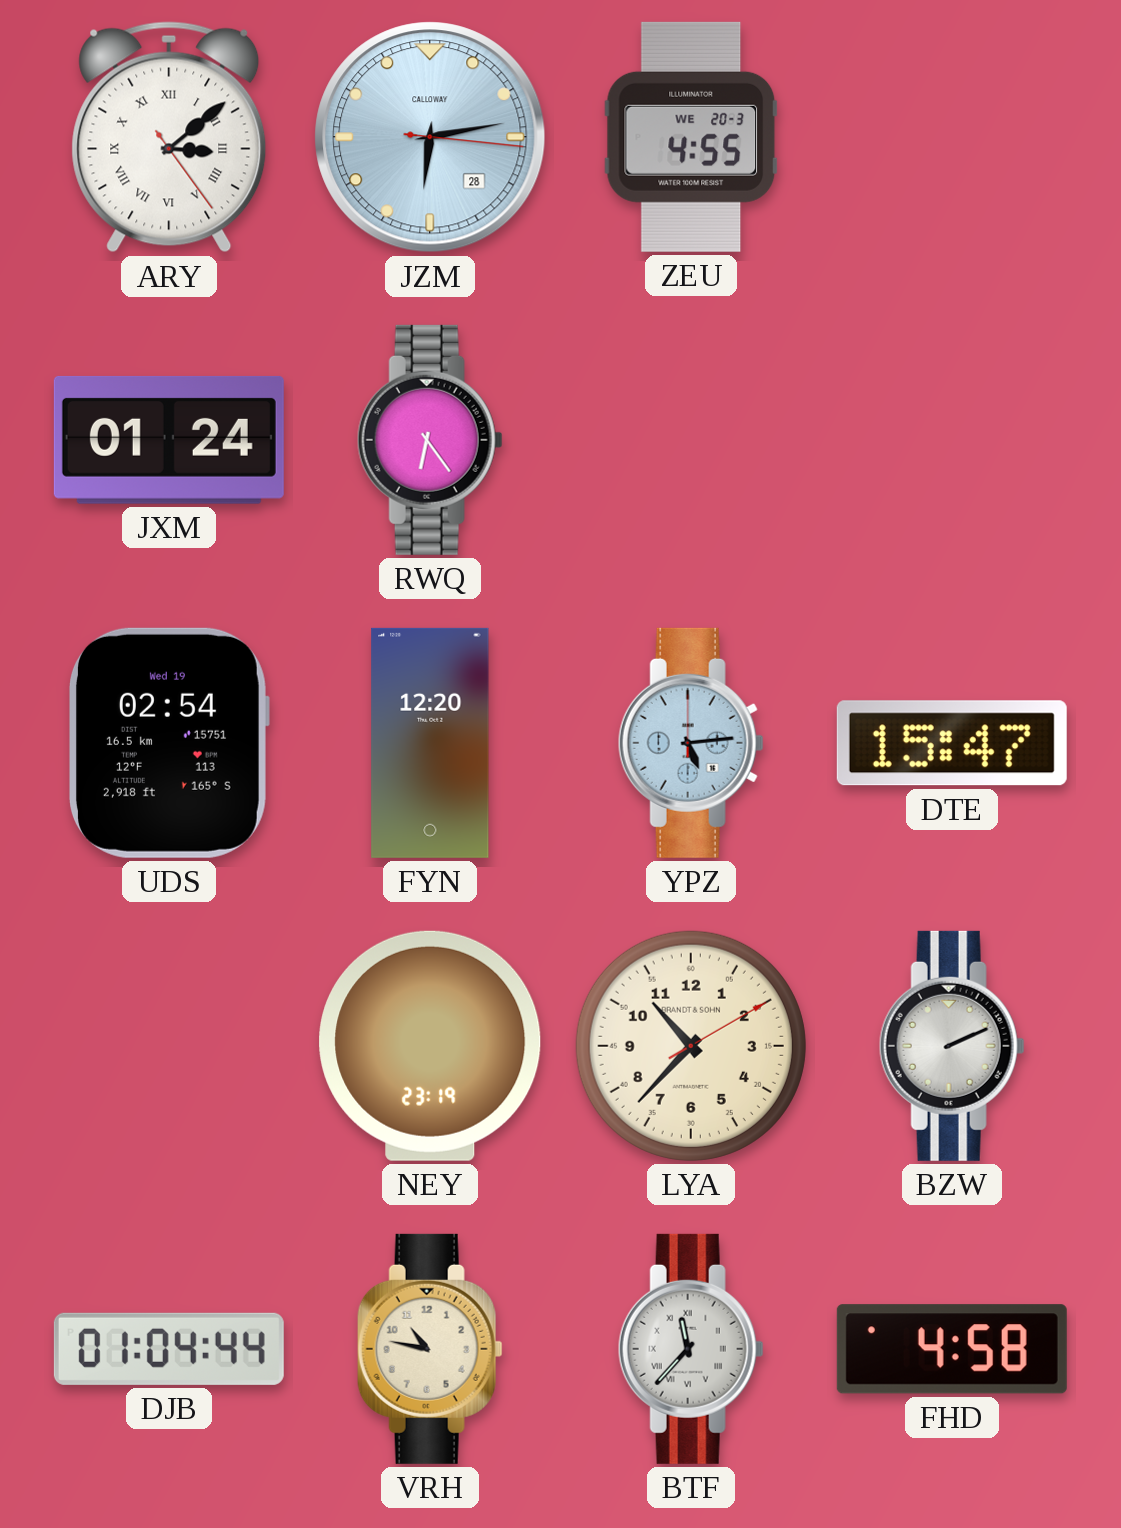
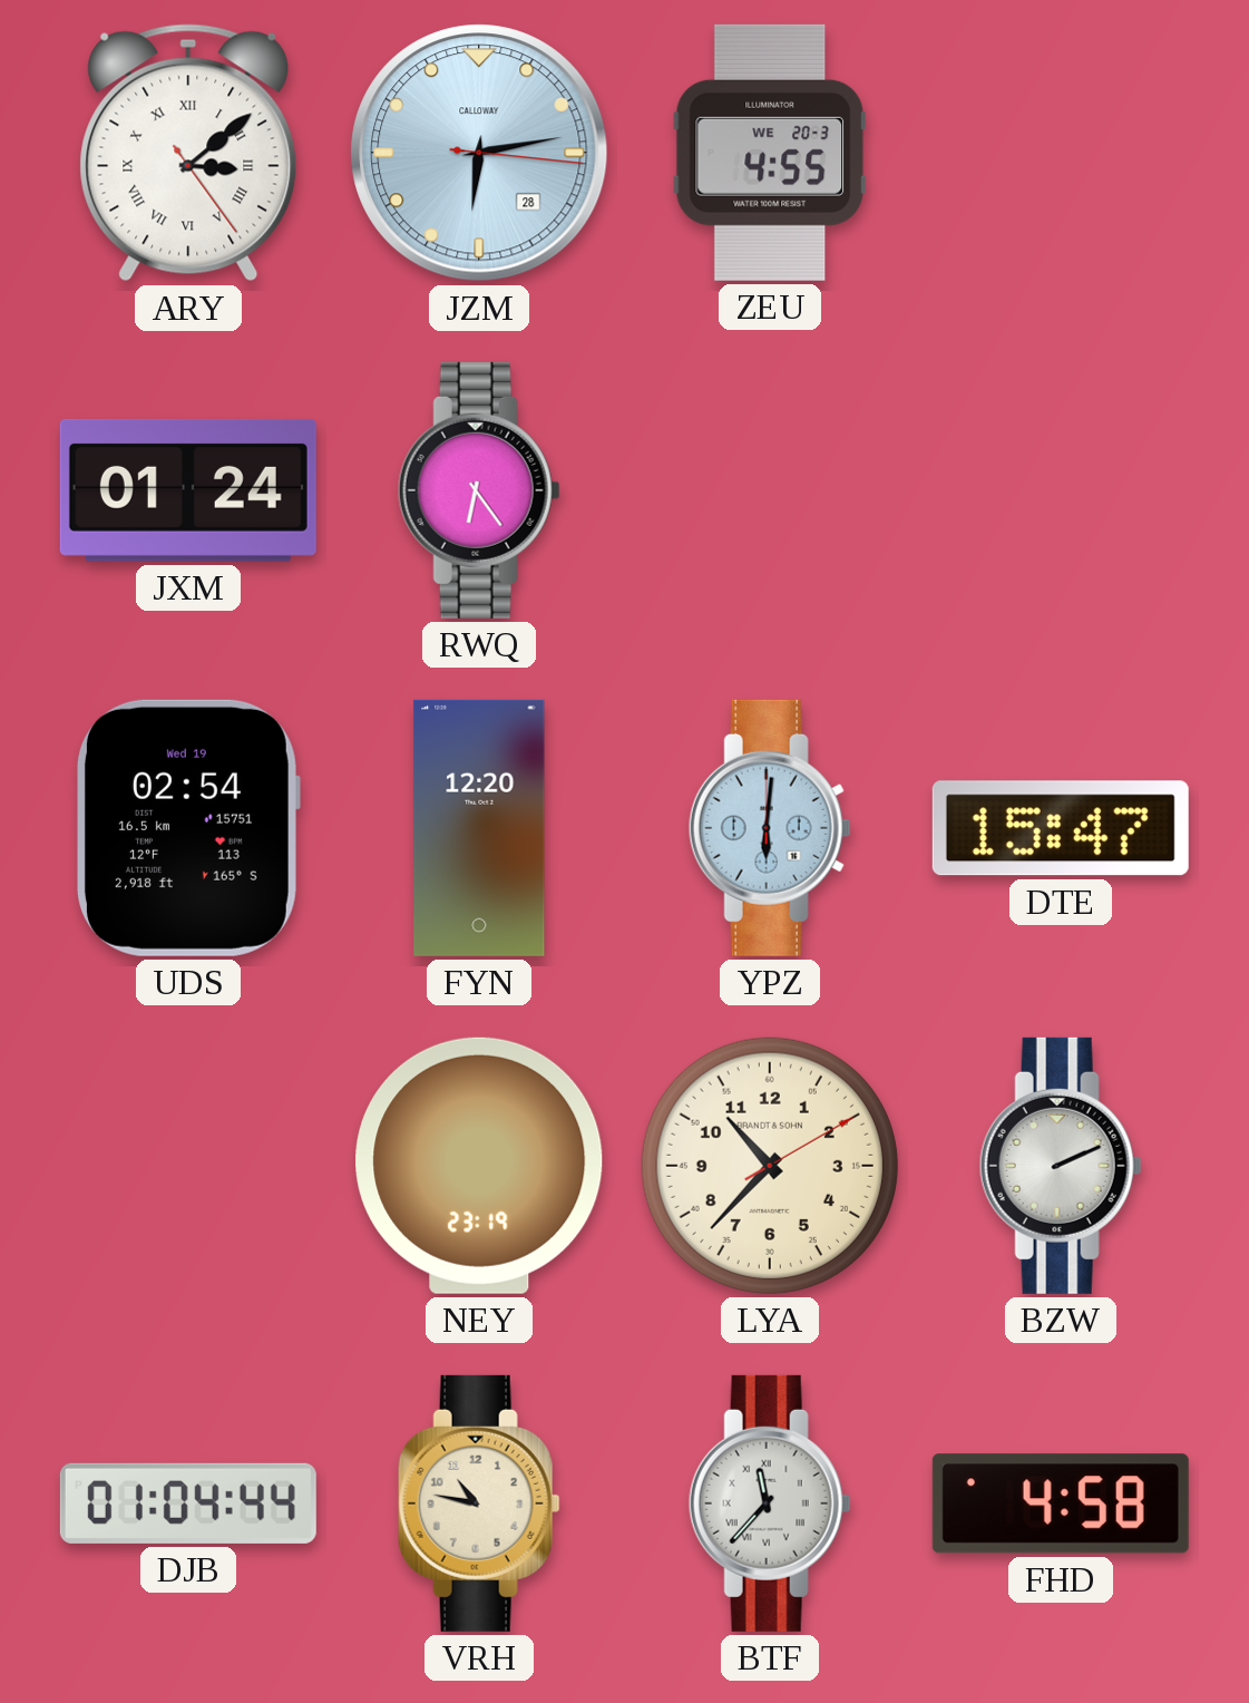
YPZ: 5:14 -> 6:01
